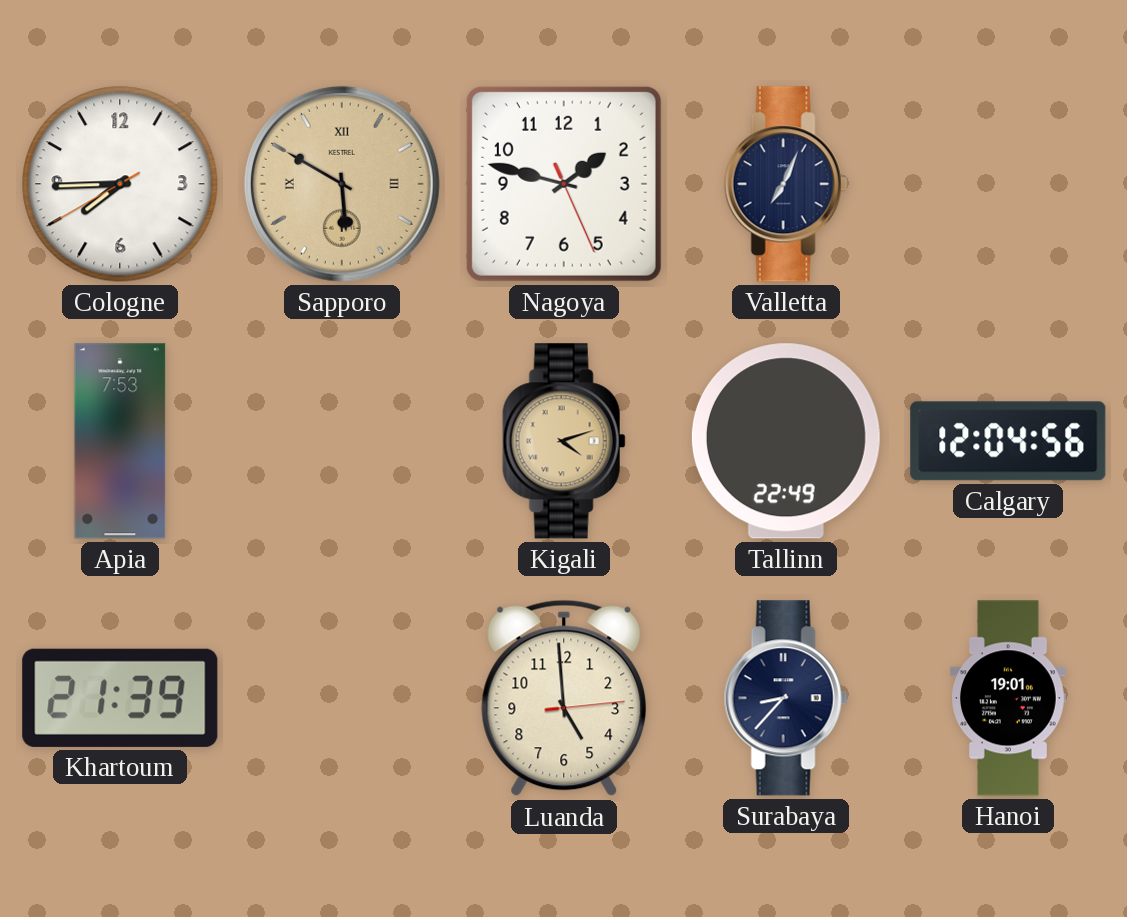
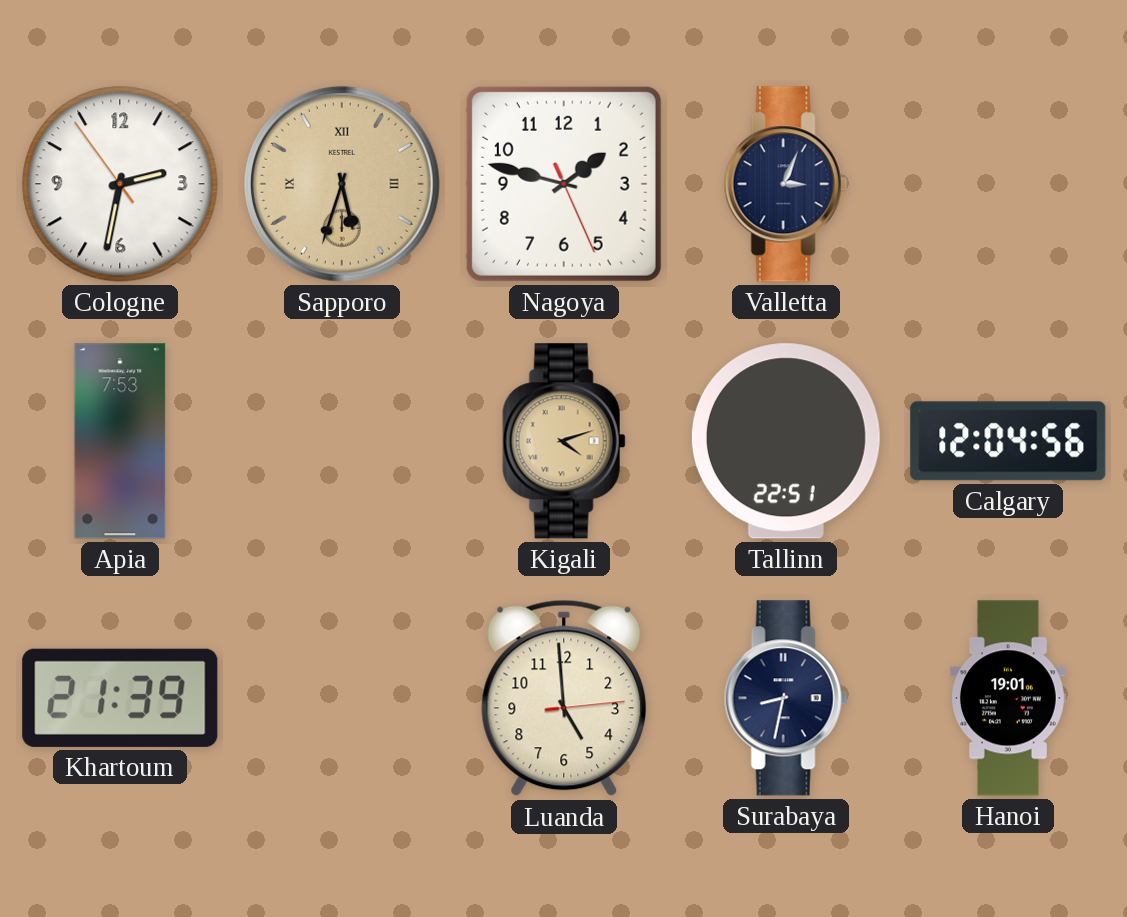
Cologne: 7:44 -> 2:31
Sapporo: 5:50 -> 5:33
Valletta: 7:04 -> 3:04
Tallinn: 22:49 -> 22:51
Surabaya: 8:37 -> 8:32
